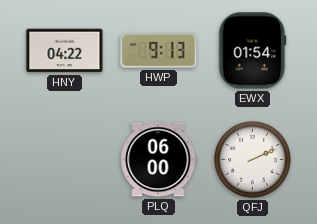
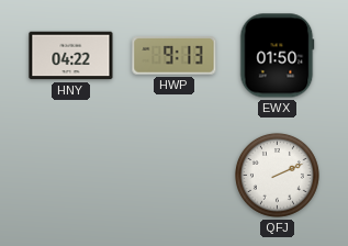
EWX: 01:54 -> 01:50
PLQ: 06:00 -> none
